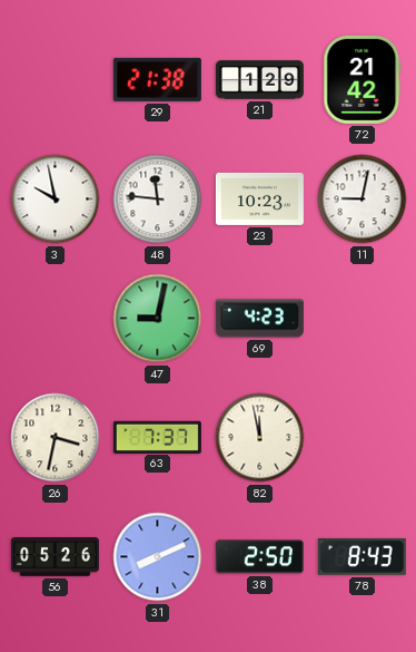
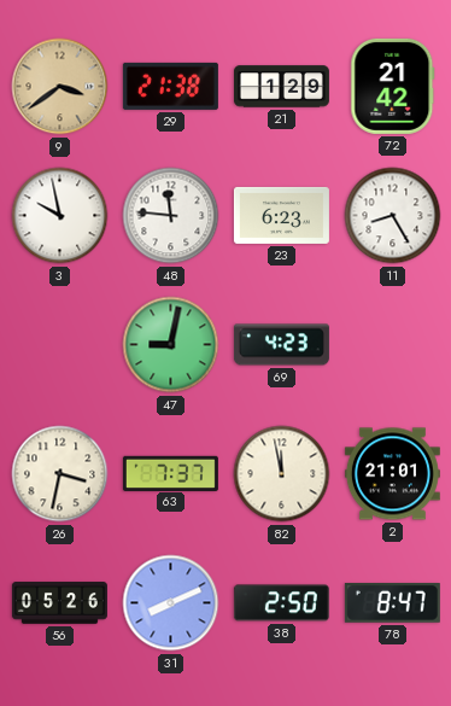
9: none -> 3:39
23: 10:23 -> 6:23
11: 9:02 -> 8:25
2: none -> 21:01
78: 8:43 -> 8:47
